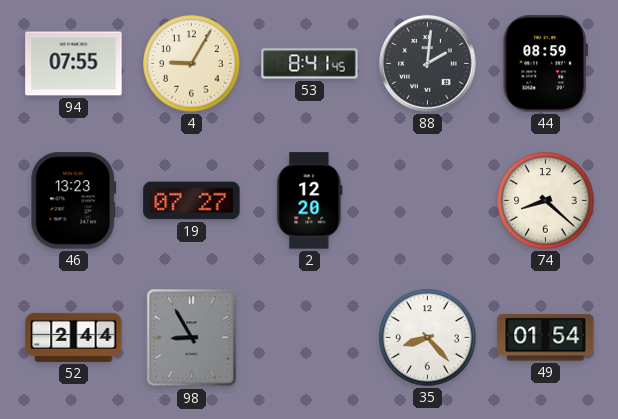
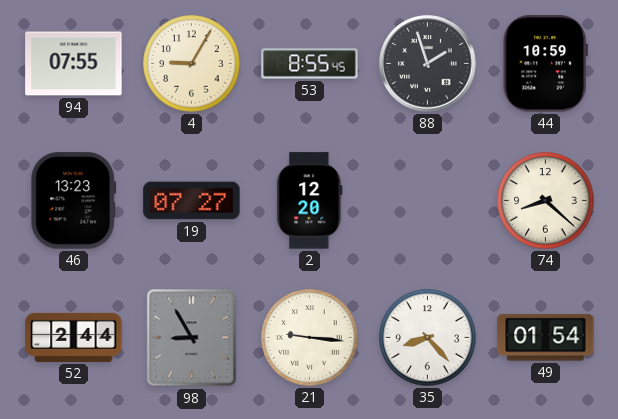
53: 8:41 -> 8:55
88: 2:01 -> 1:57
44: 08:59 -> 10:59
21: none -> 9:16
